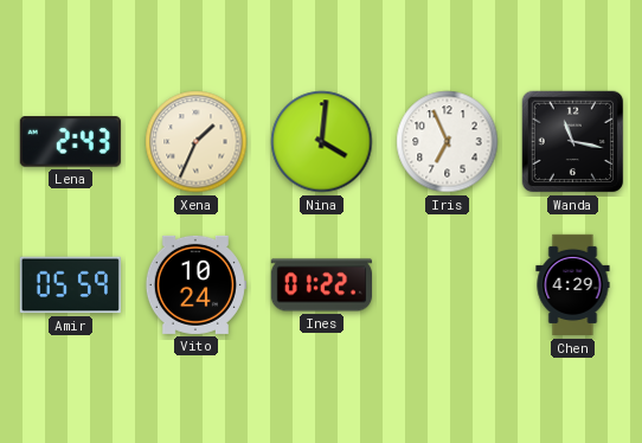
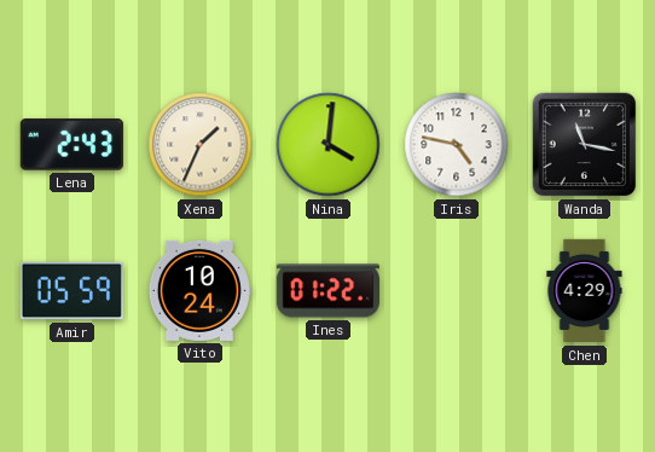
Iris: 6:56 -> 4:47
